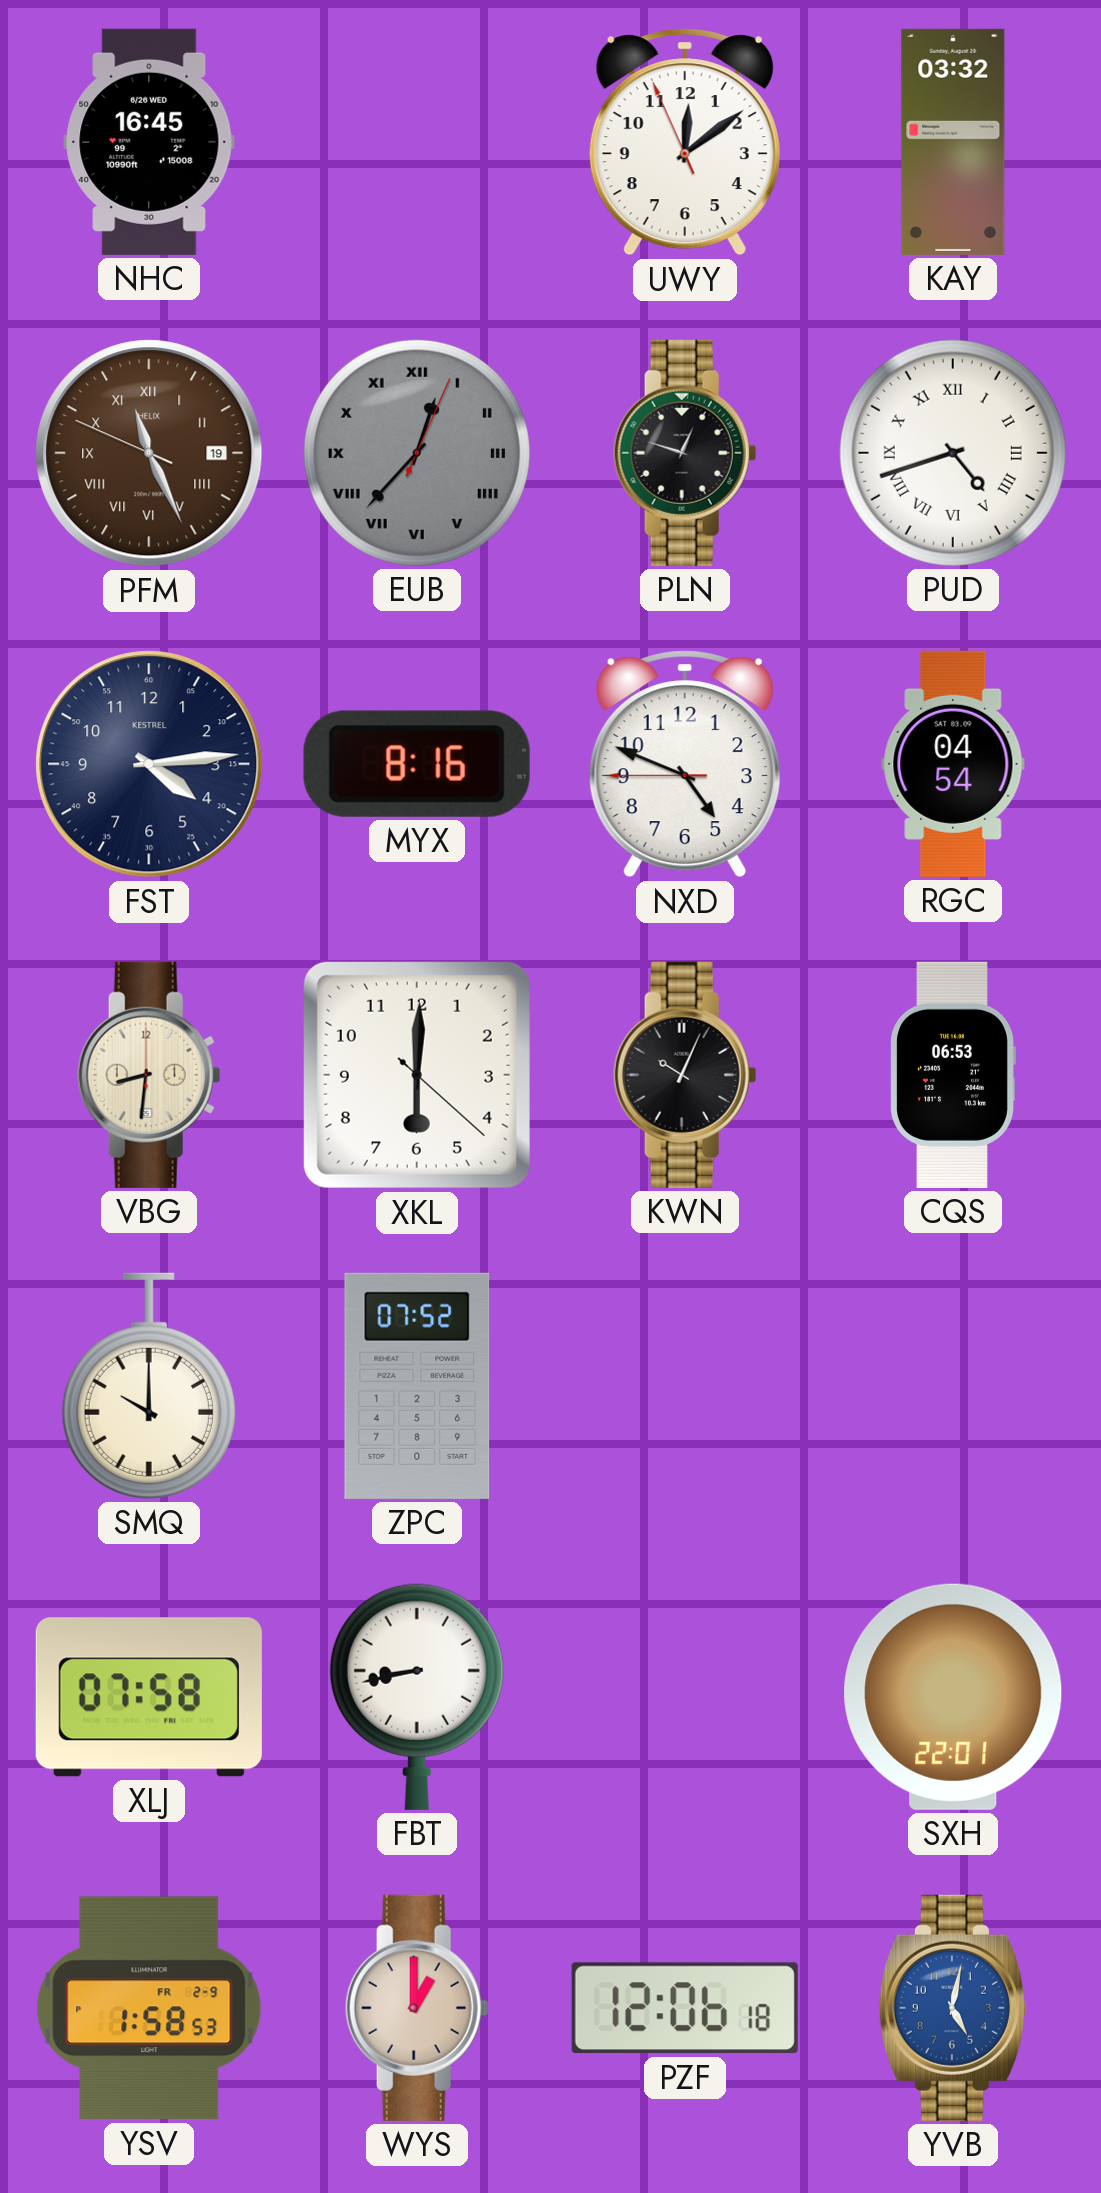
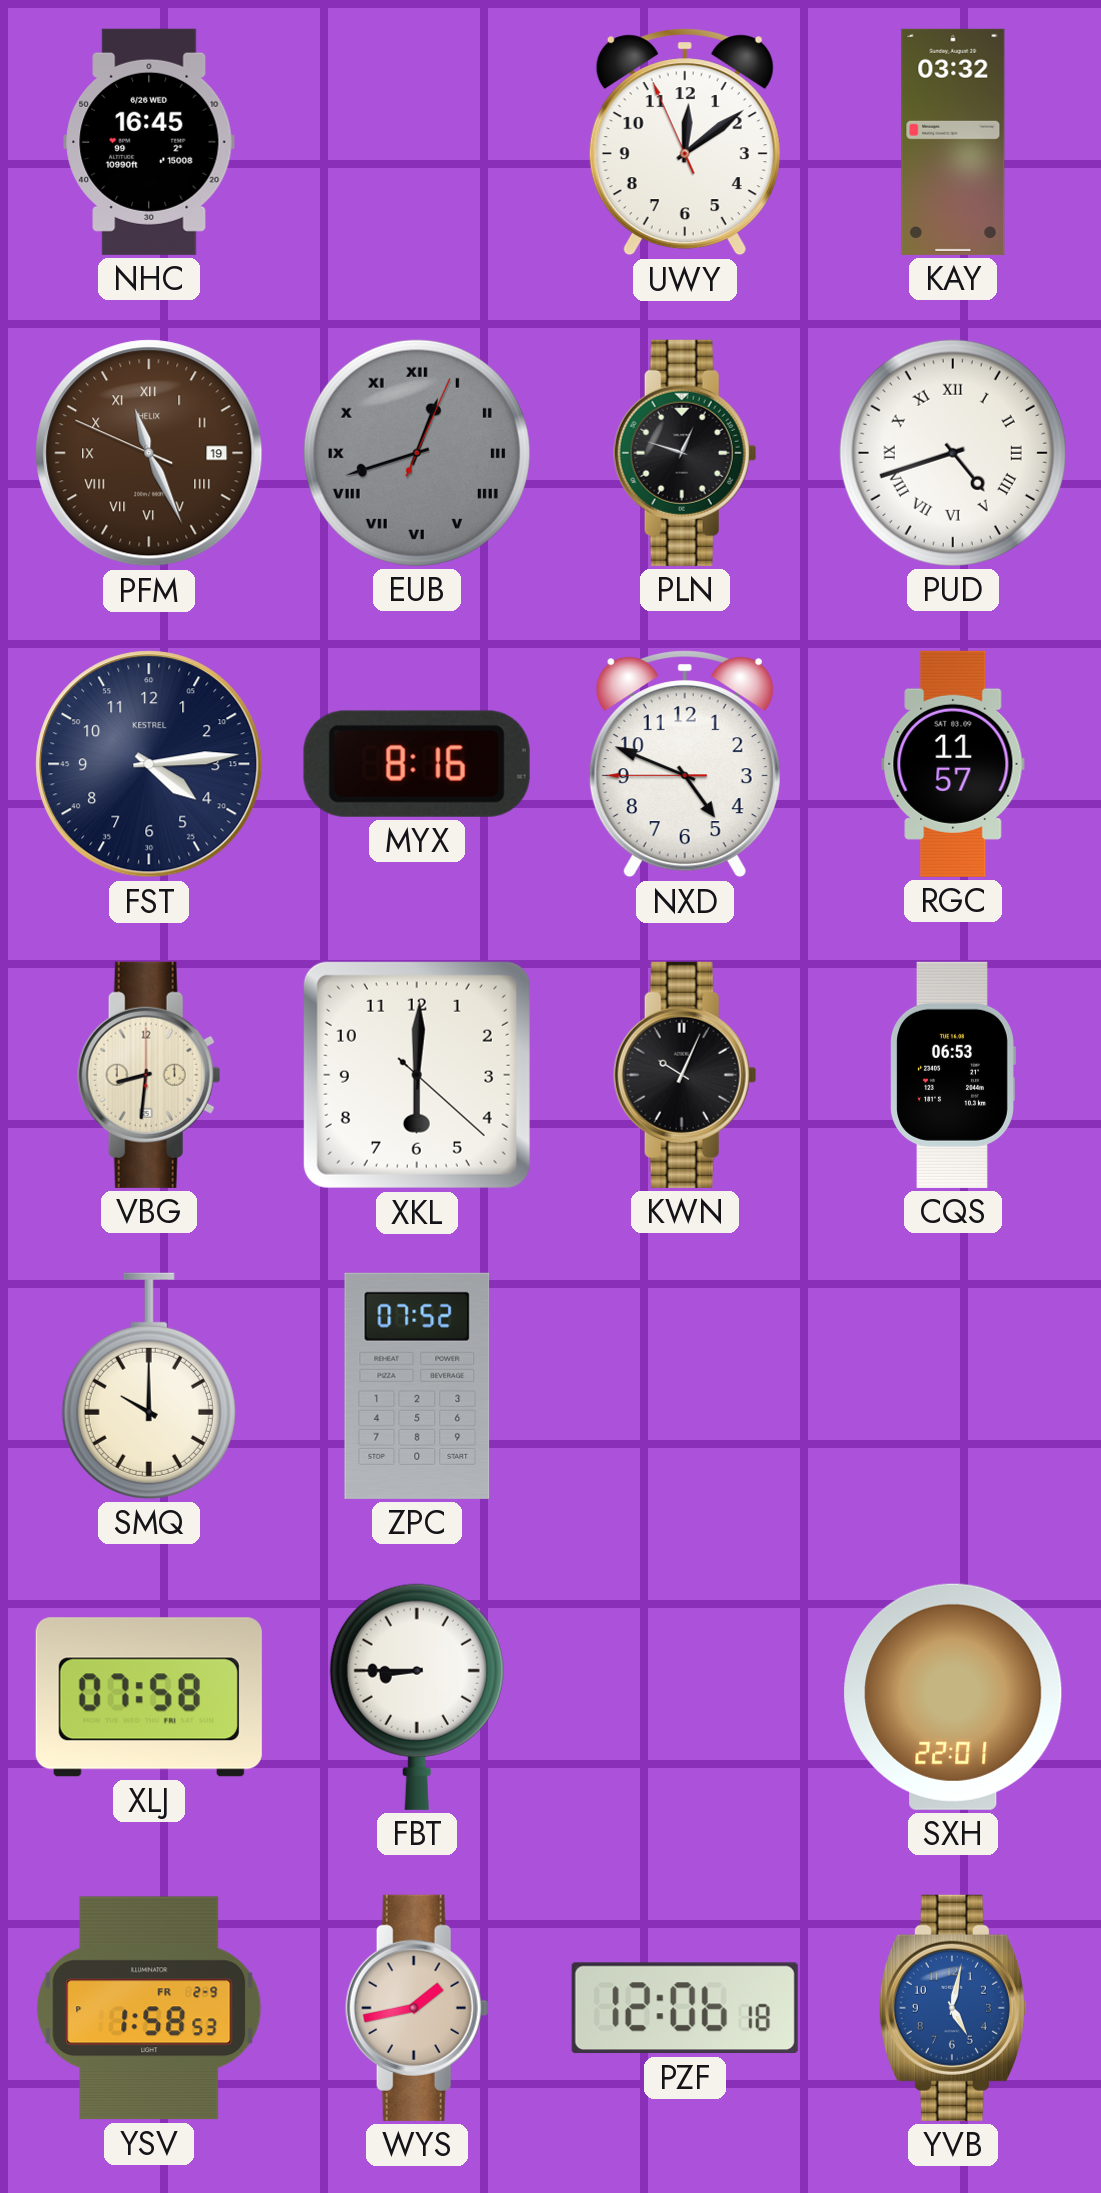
EUB: 12:37 -> 12:42
RGC: 04:54 -> 11:57
FBT: 8:43 -> 8:45
WYS: 1:00 -> 1:43
